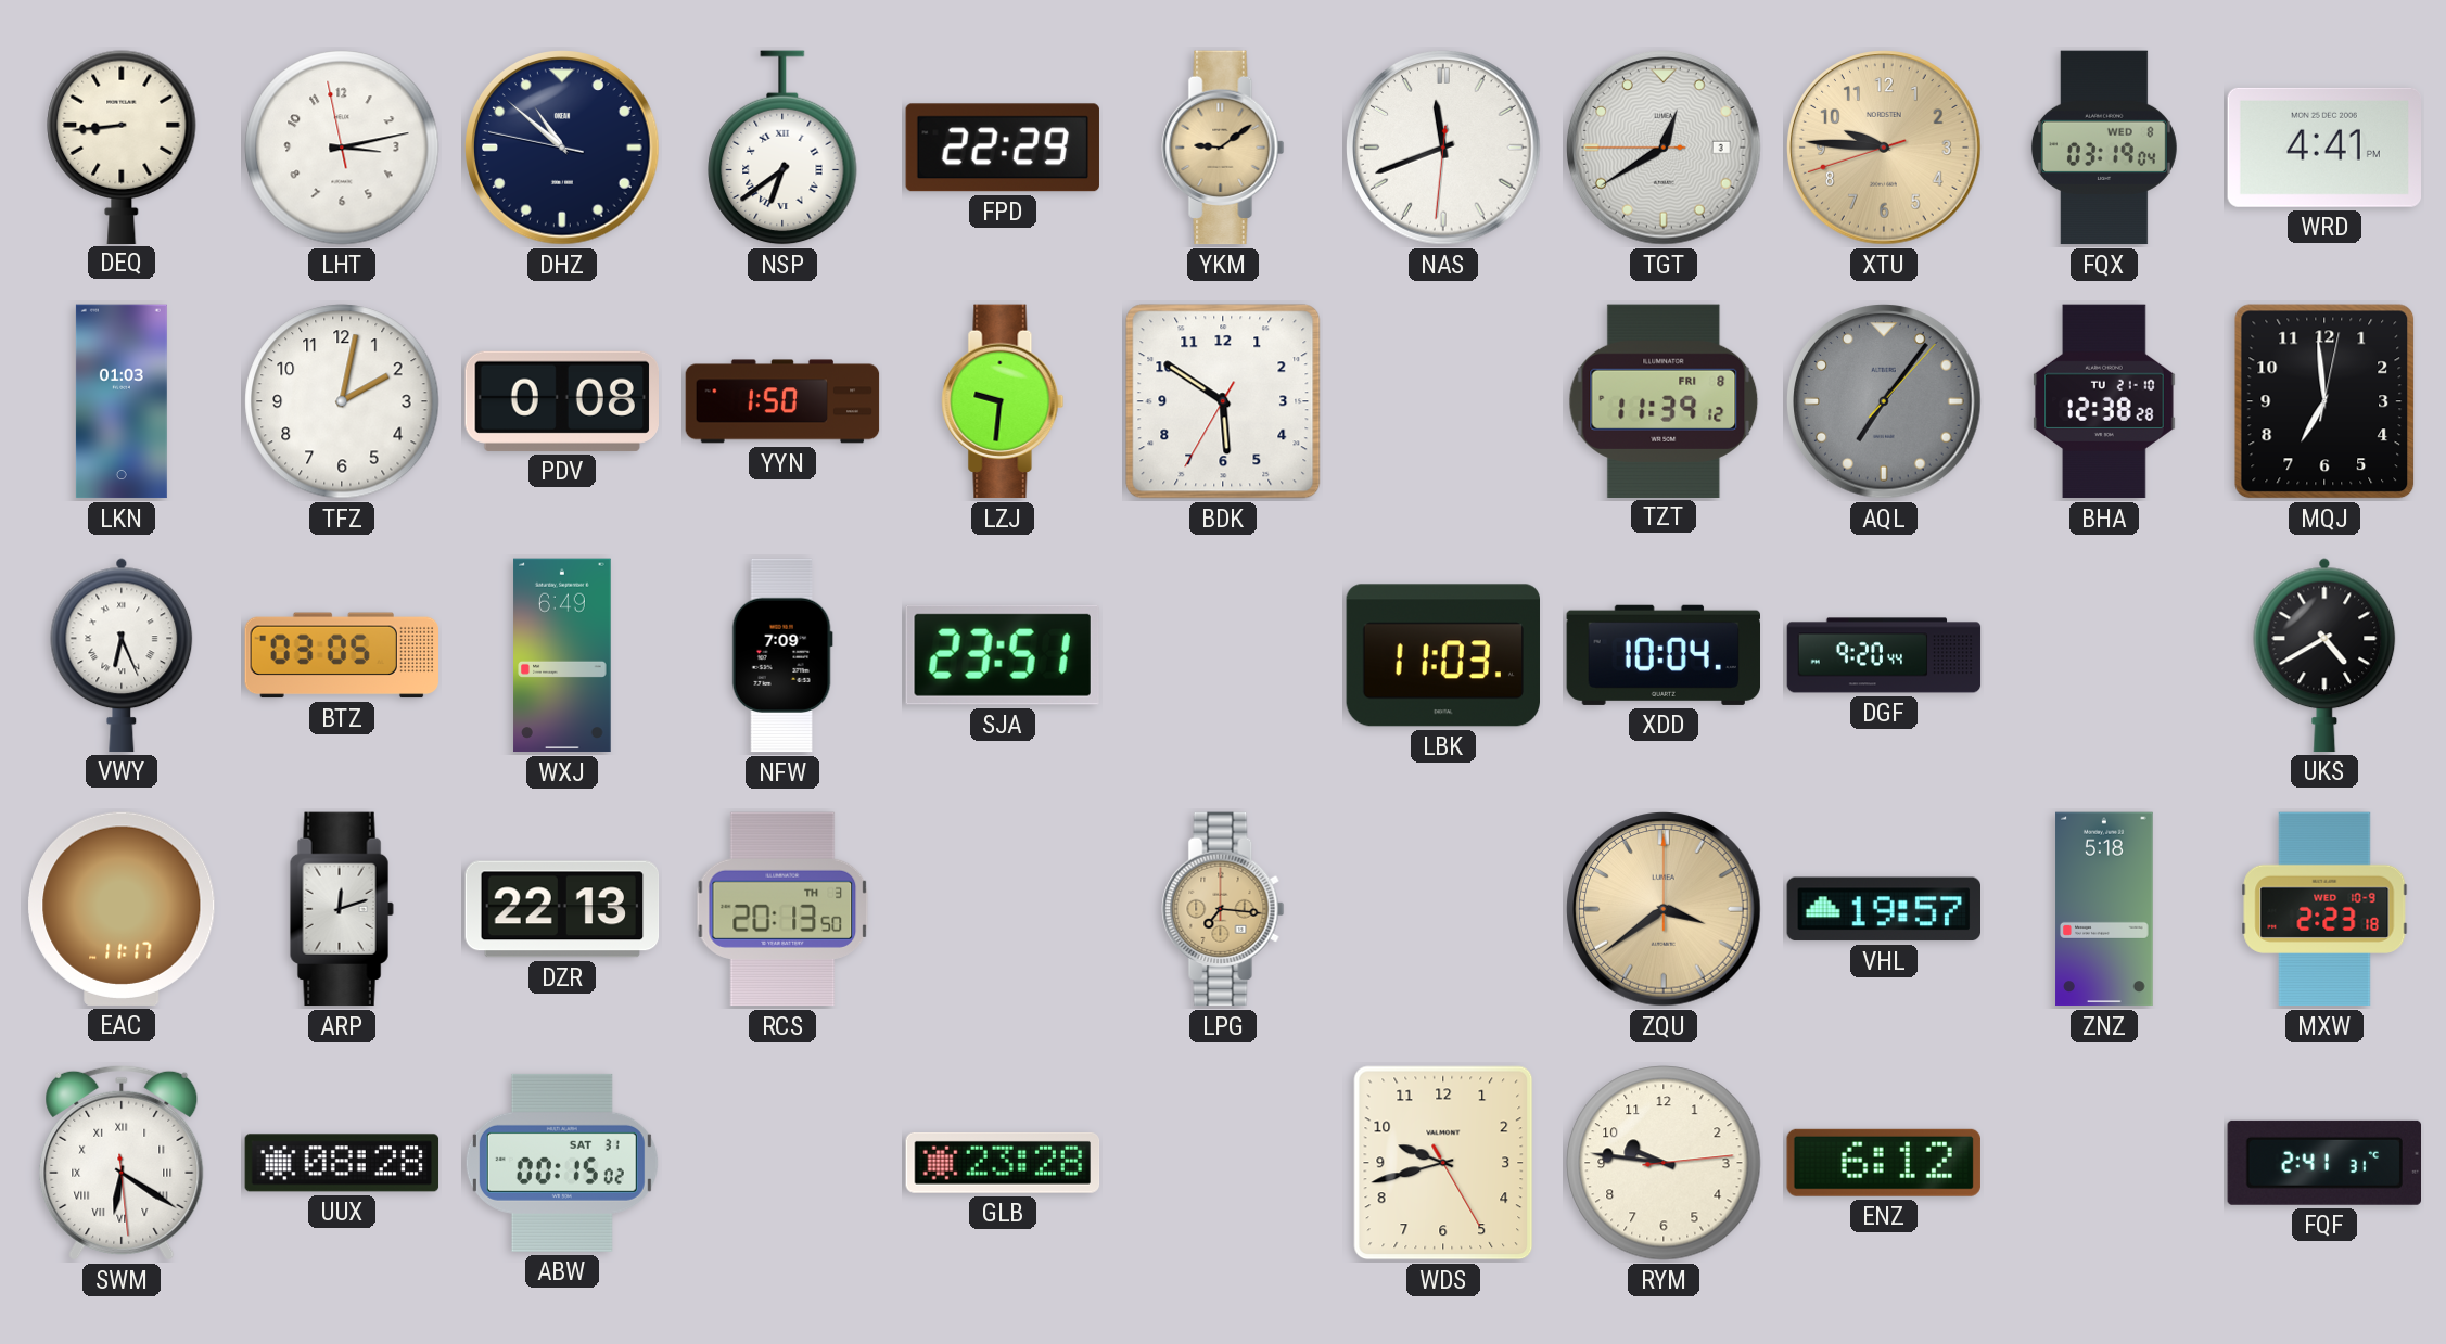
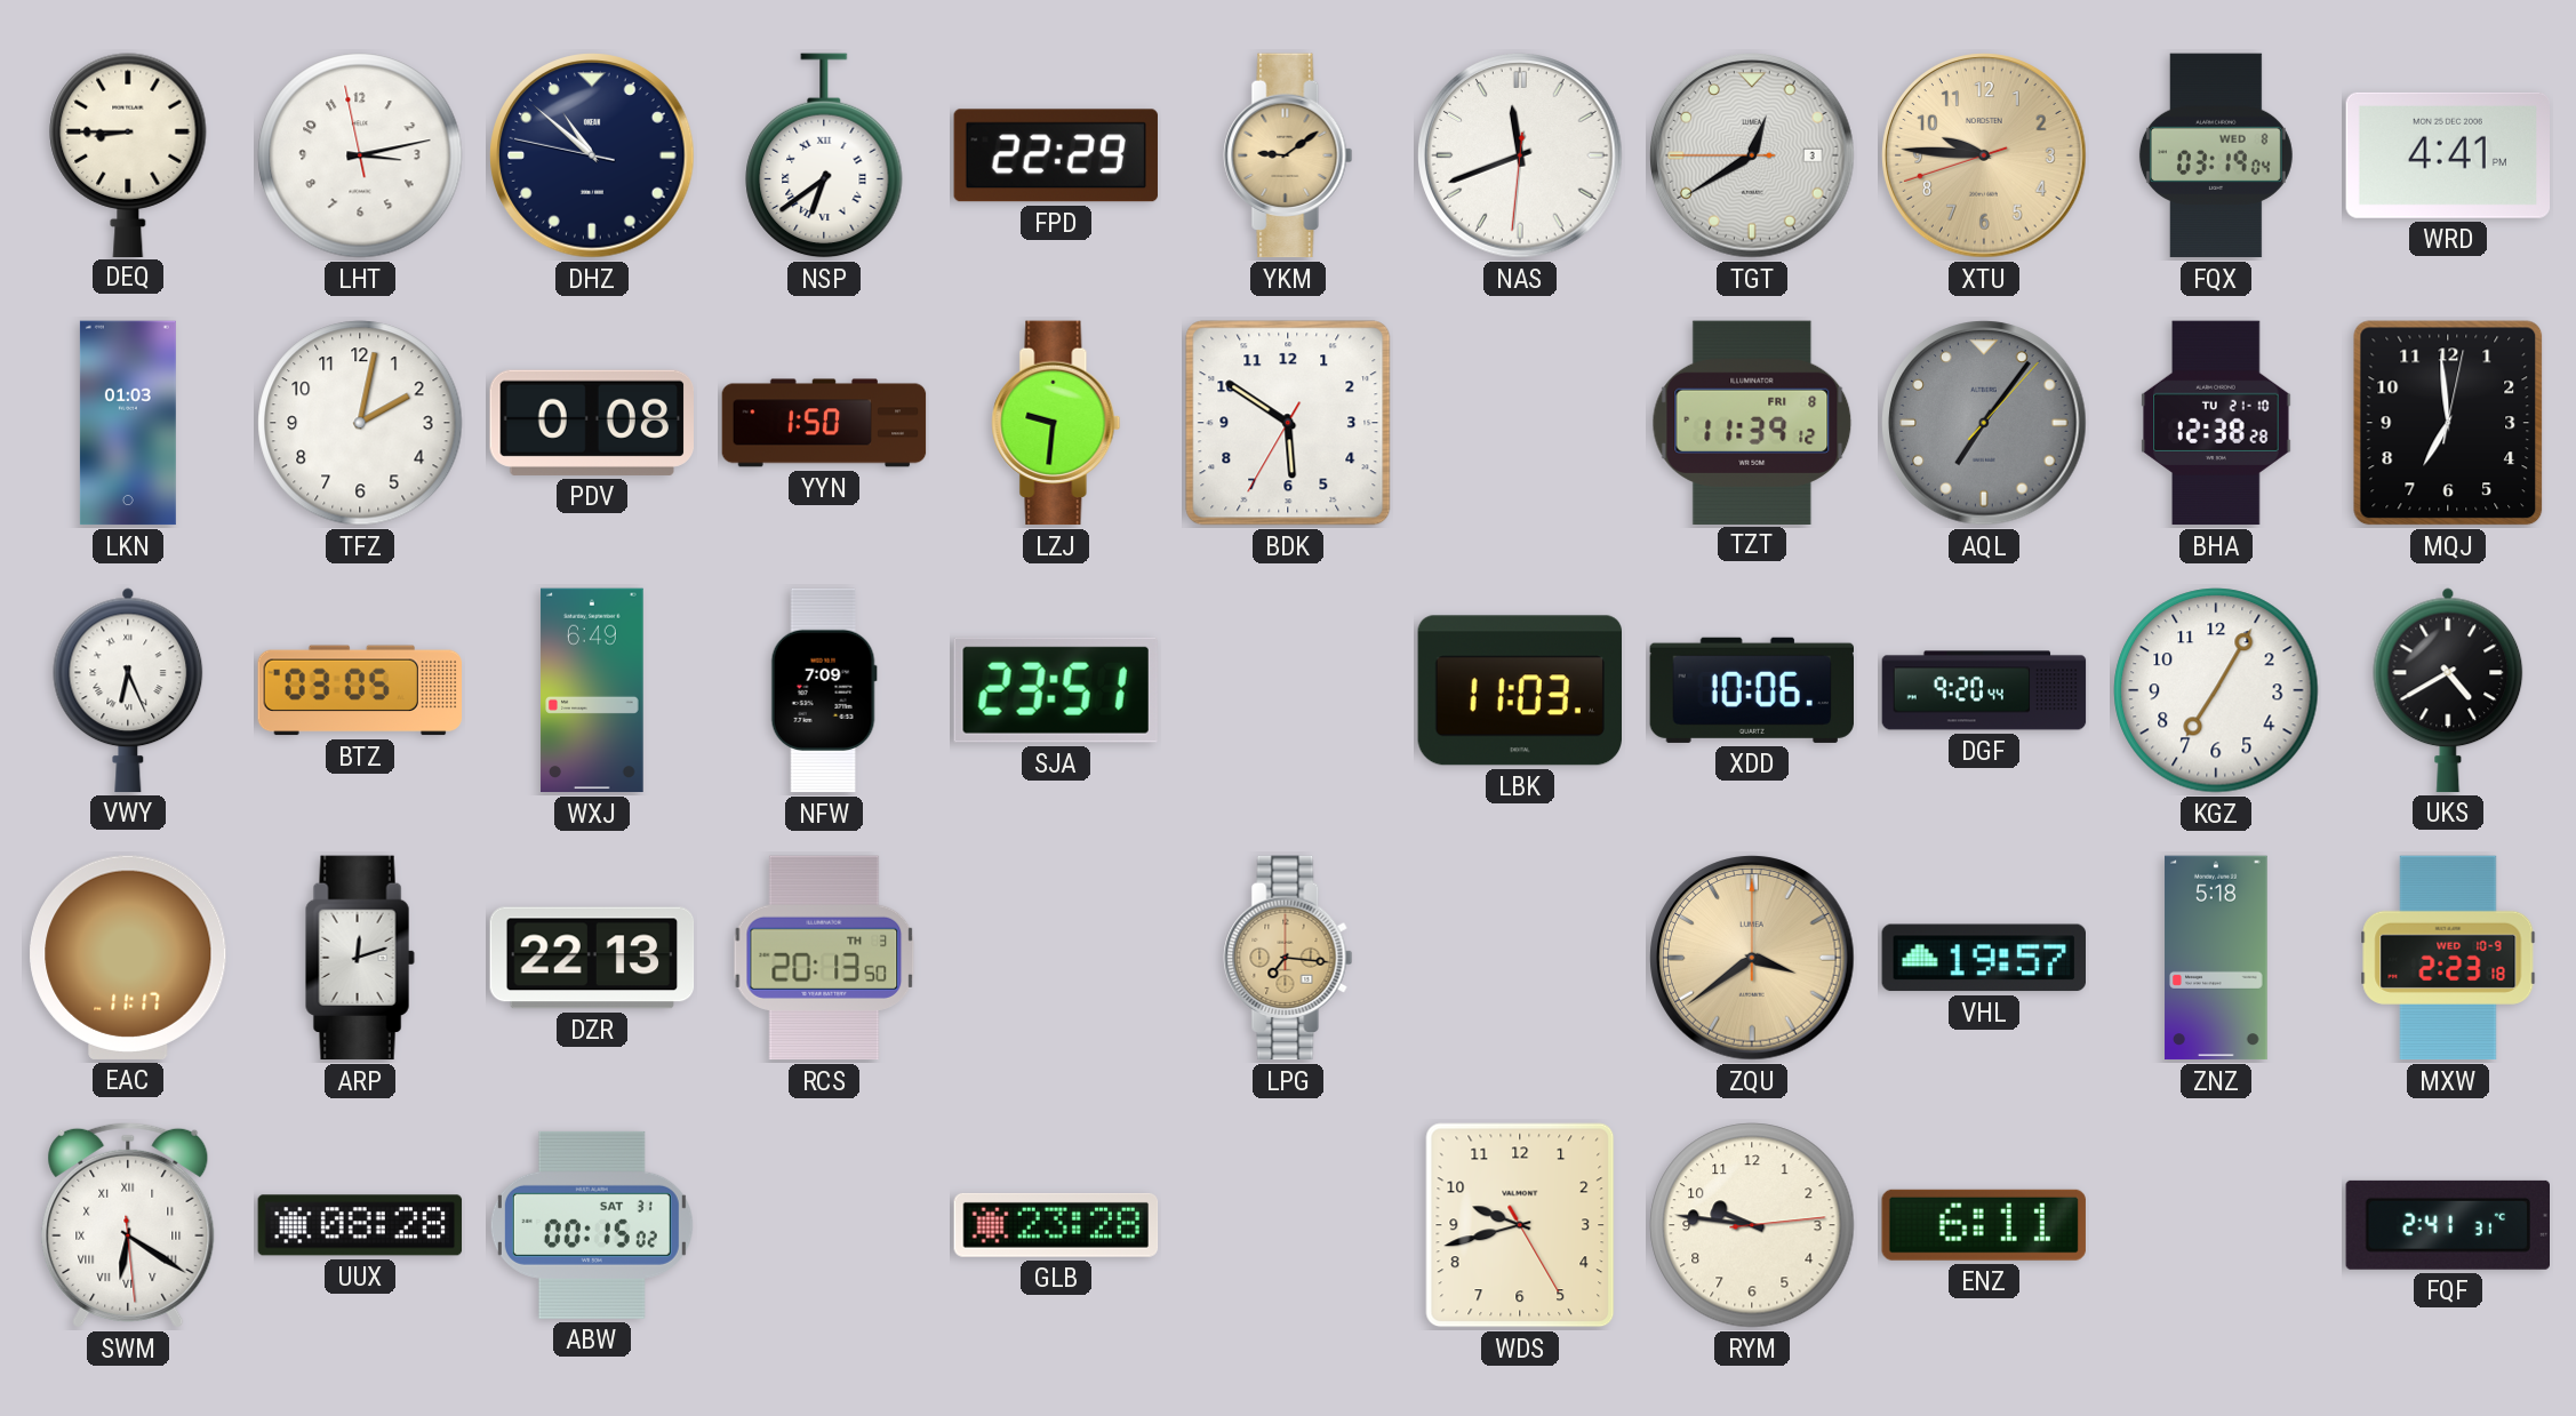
DEQ: 8:44 -> 8:45
XDD: 10:04 -> 10:06
KGZ: none -> 7:05
ENZ: 6:12 -> 6:11
